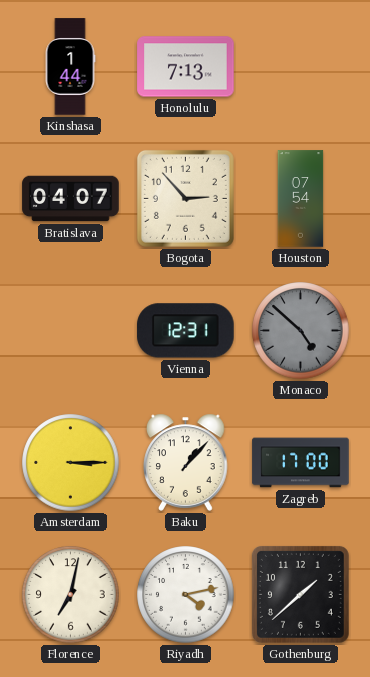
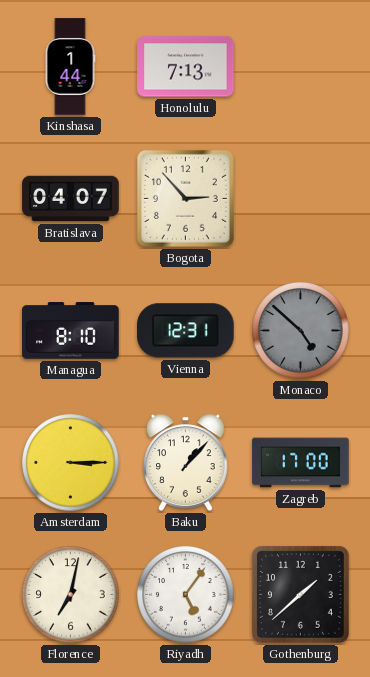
Houston: 07:54 -> none
Managua: none -> 8:10
Riyadh: 4:13 -> 5:06
